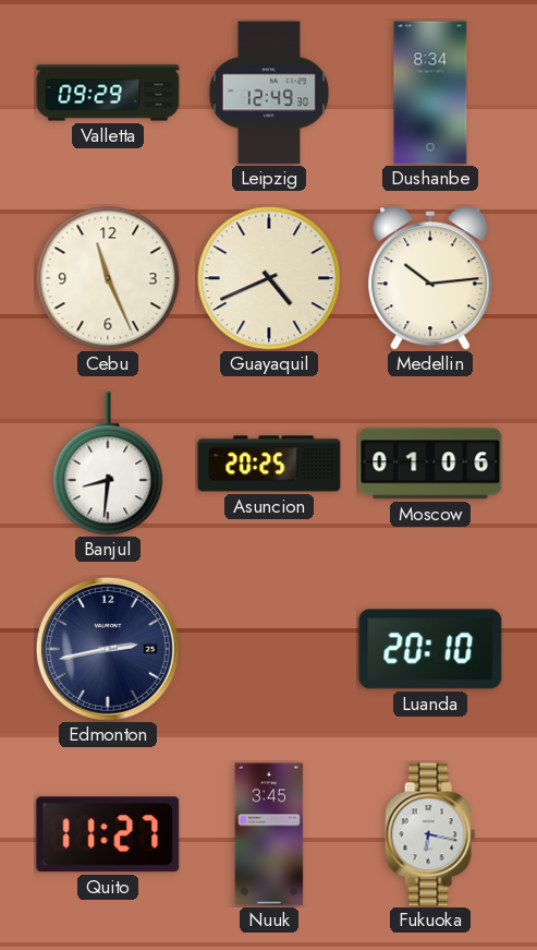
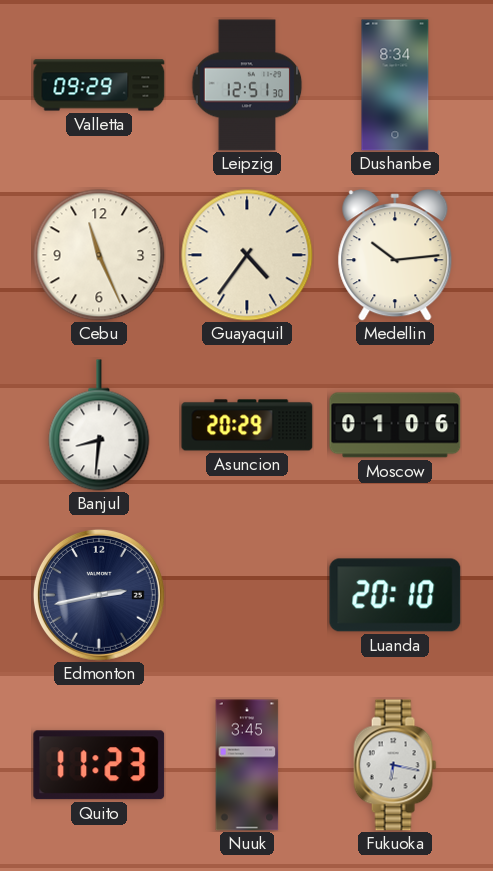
Leipzig: 12:49 -> 12:51
Guayaquil: 4:41 -> 4:36
Asuncion: 20:25 -> 20:29
Quito: 11:27 -> 11:23
